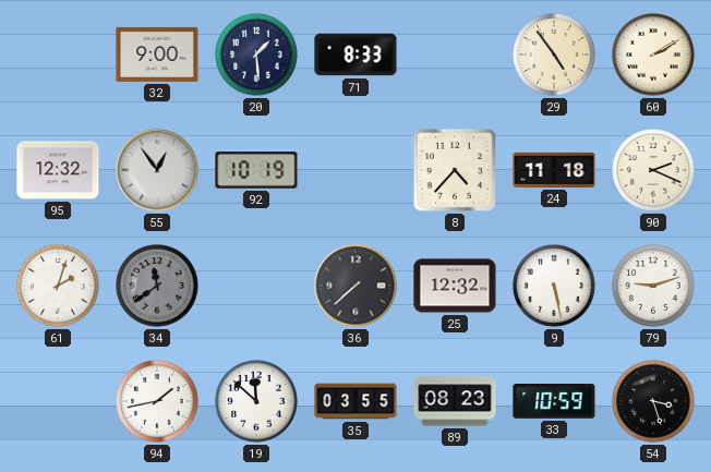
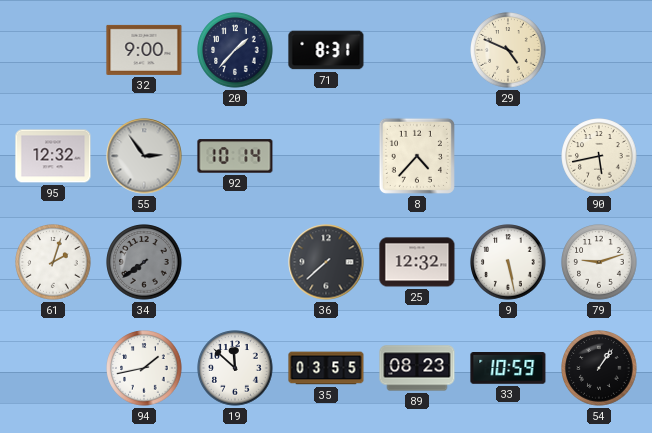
20: 1:29 -> 1:37
71: 8:33 -> 8:31
29: 4:54 -> 4:49
60: 2:10 -> none
55: 12:54 -> 2:54
92: 10:19 -> 10:14
24: 11:18 -> none
90: 2:19 -> 5:43
34: 11:39 -> 7:39
54: 3:27 -> 1:06
